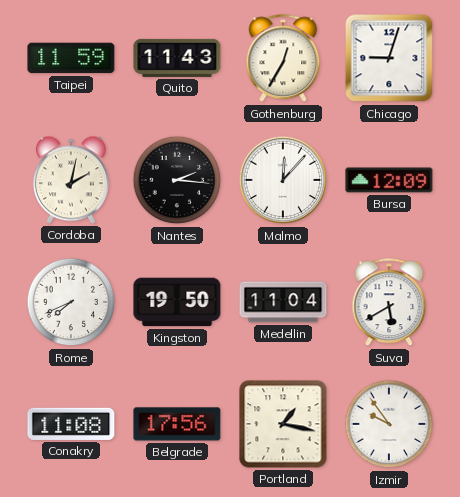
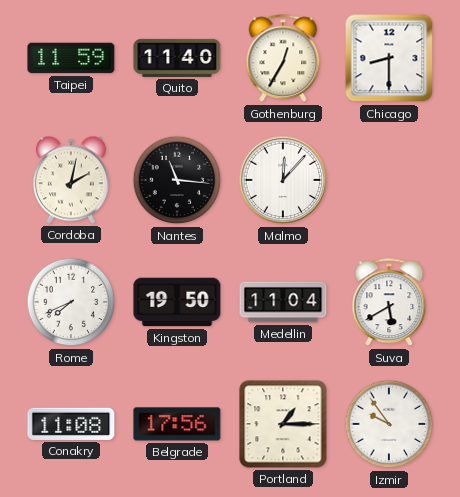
Quito: 11:43 -> 11:40
Chicago: 9:03 -> 8:30
Nantes: 2:16 -> 11:16
Bursa: 12:09 -> none
Portland: 1:17 -> 1:15
